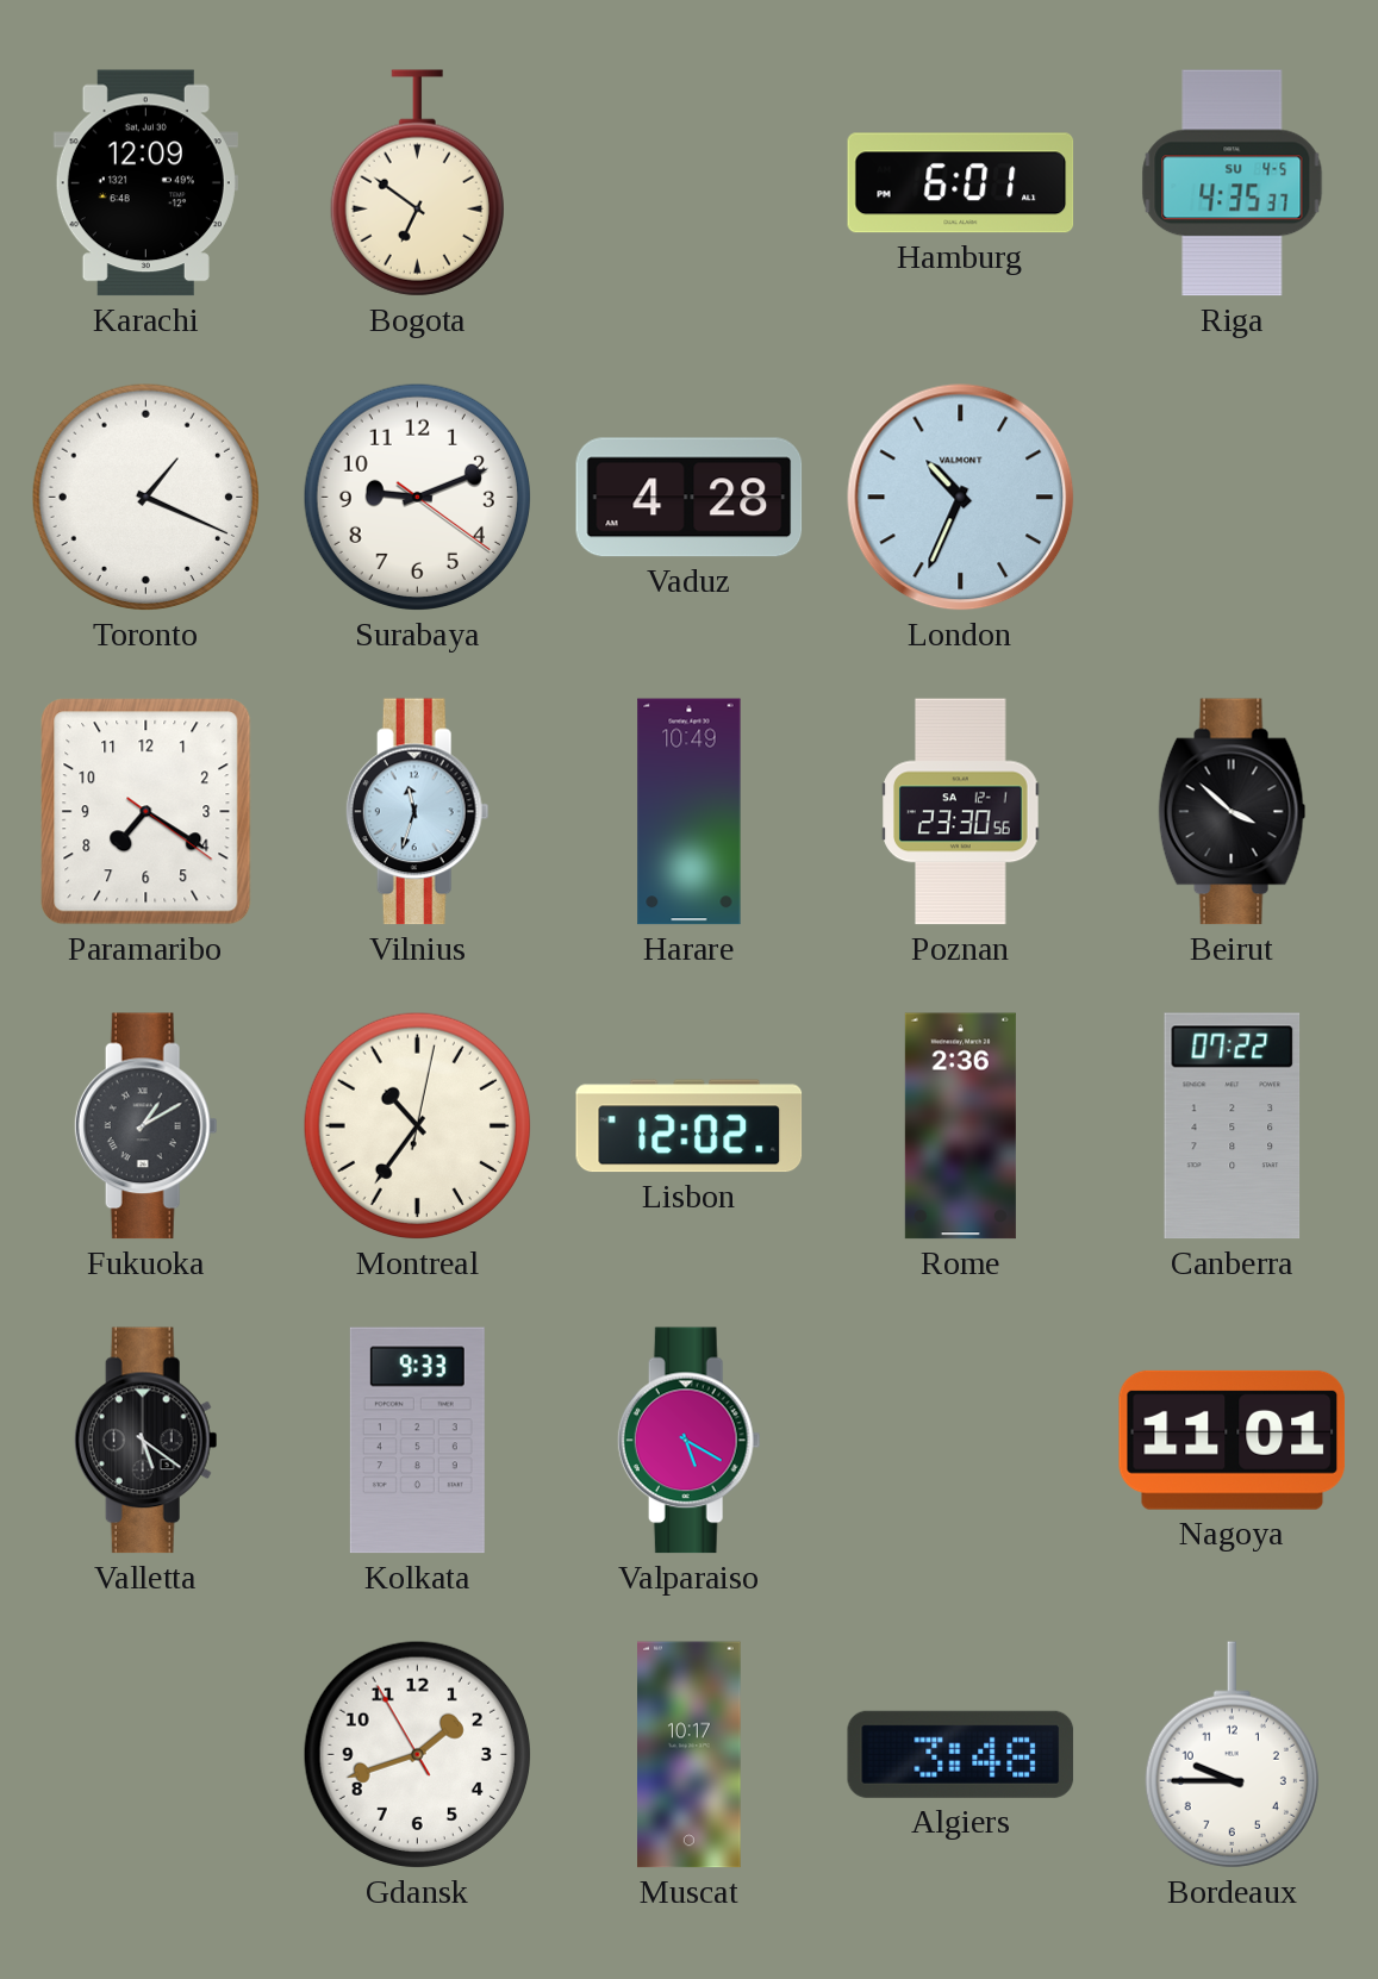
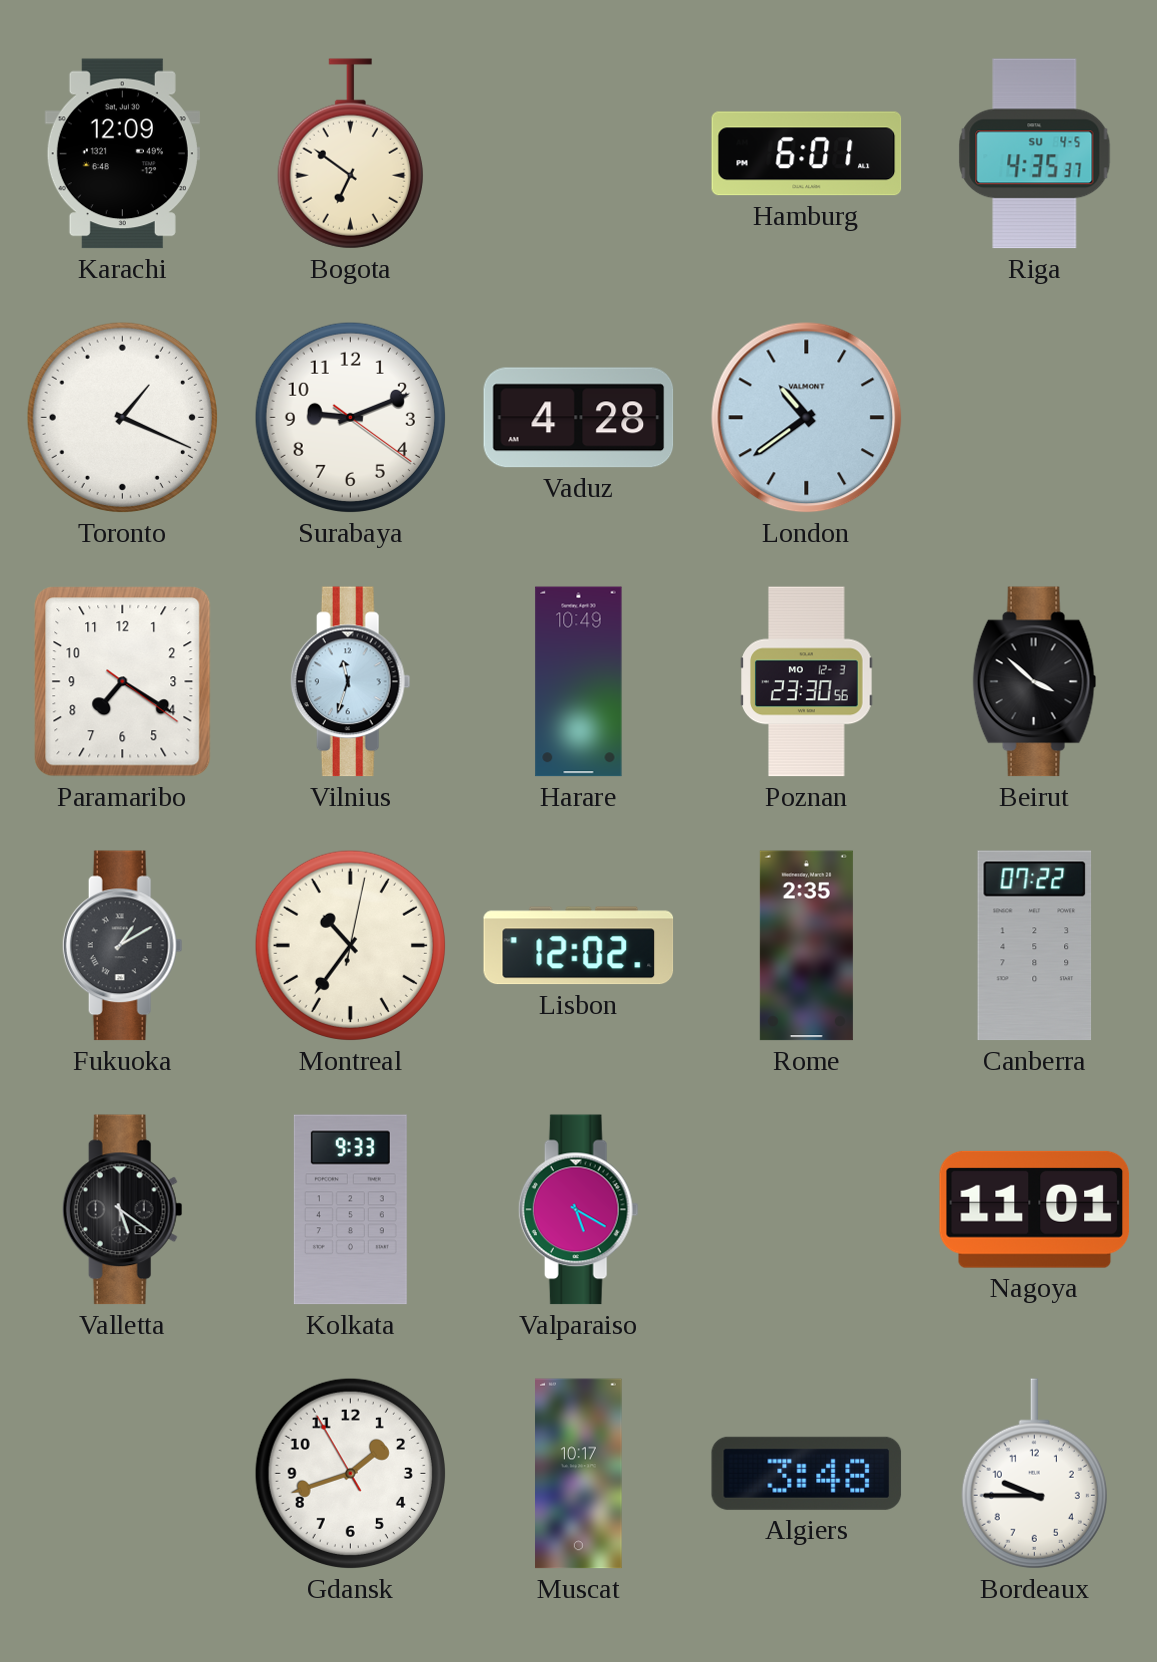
London: 10:34 -> 10:39
Poznan date: SA 12-1 -> MO 12-3
Rome: 2:36 -> 2:35
